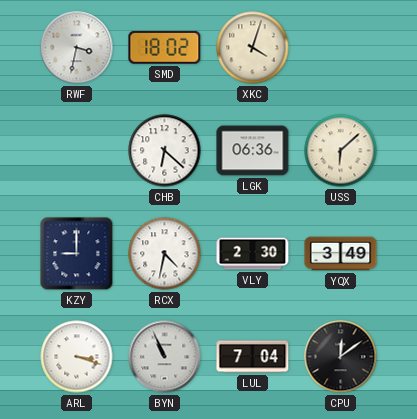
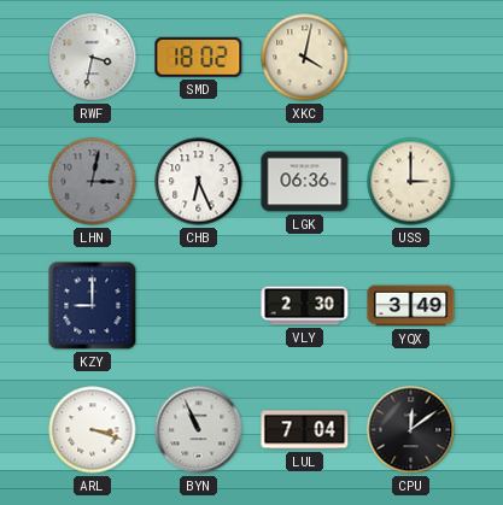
XKC: 4:03 -> 4:02
LHN: none -> 3:02
CHB: 6:22 -> 6:26
USS: 6:08 -> 3:00
RCX: 4:32 -> none
